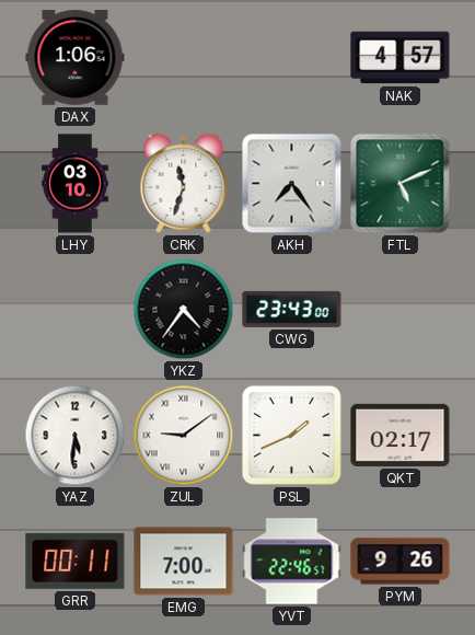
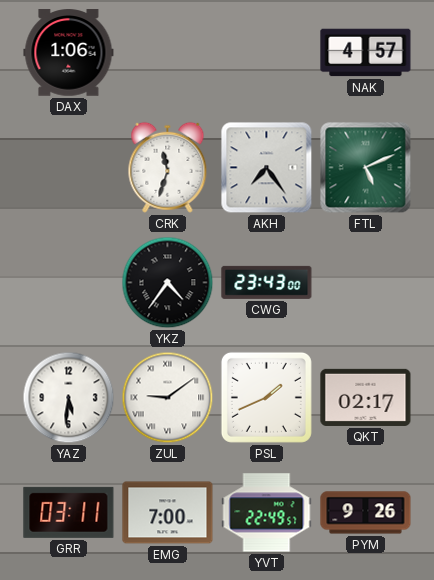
LHY: 03:10 -> none
GRR: 00:11 -> 03:11
YVT: 22:46 -> 22:49
